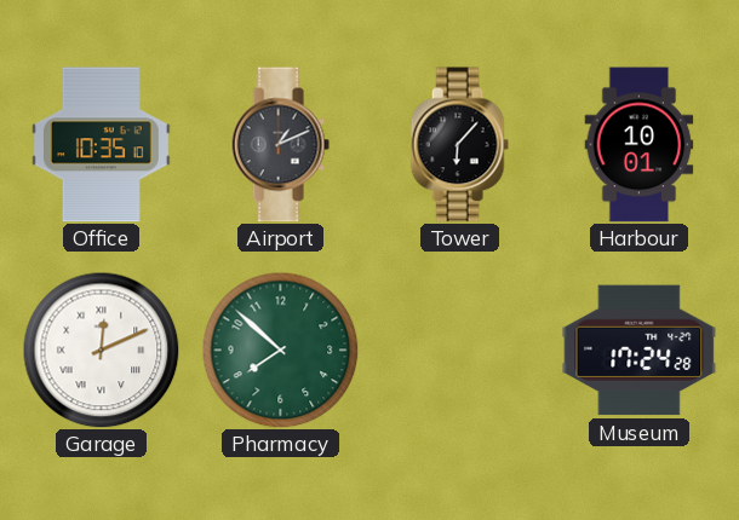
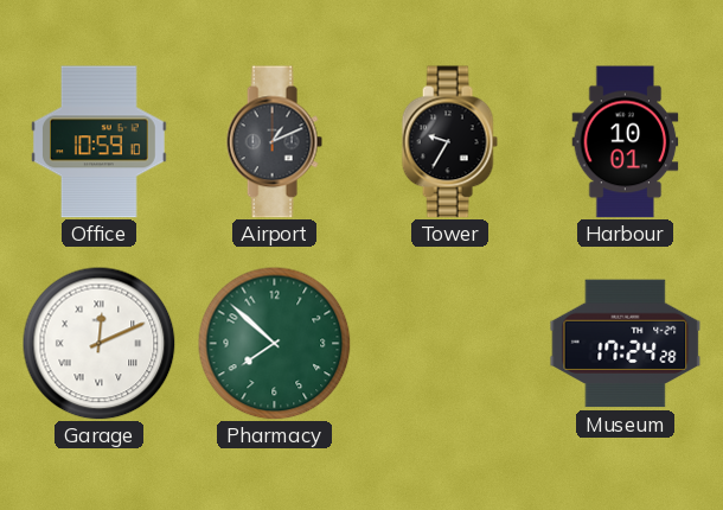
Office: 10:35 -> 10:59
Tower: 6:07 -> 9:35
